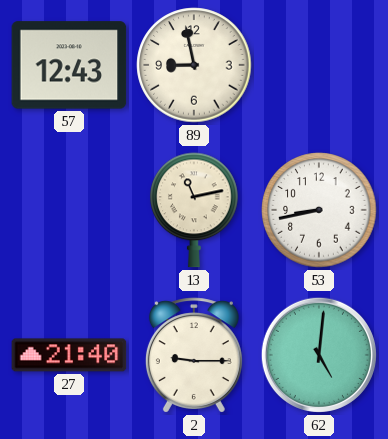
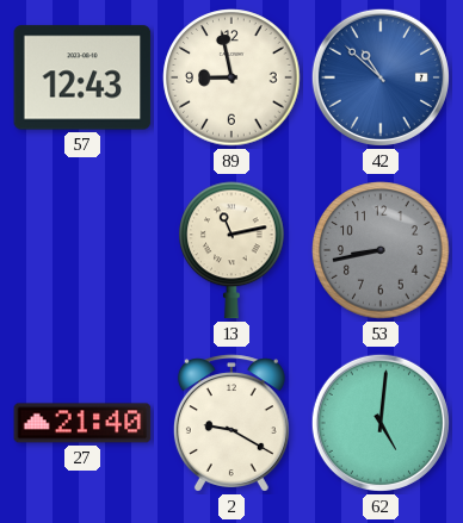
42: none -> 10:52
53 dial: white -> grey
2: 9:15 -> 9:20
